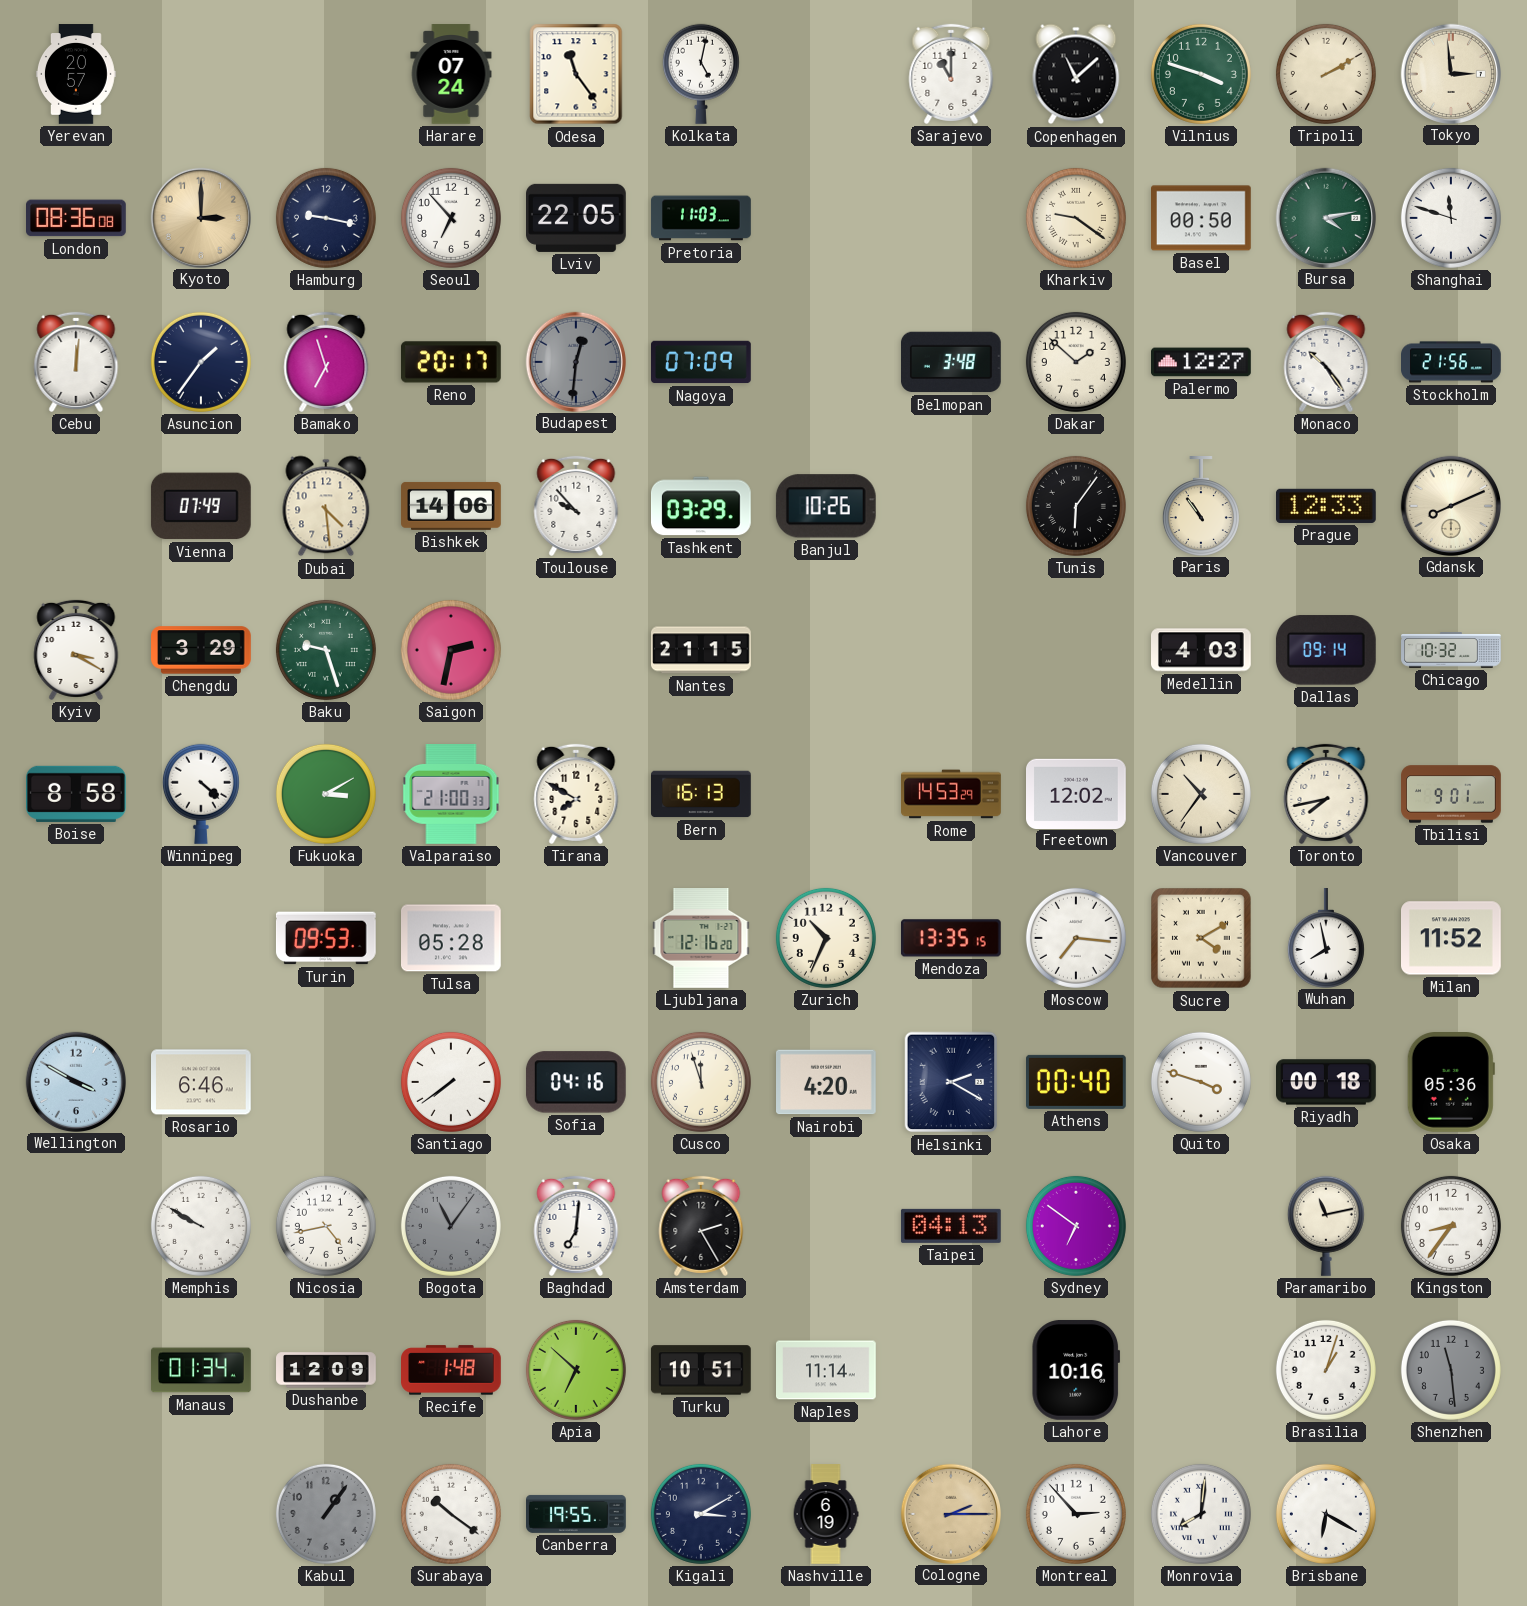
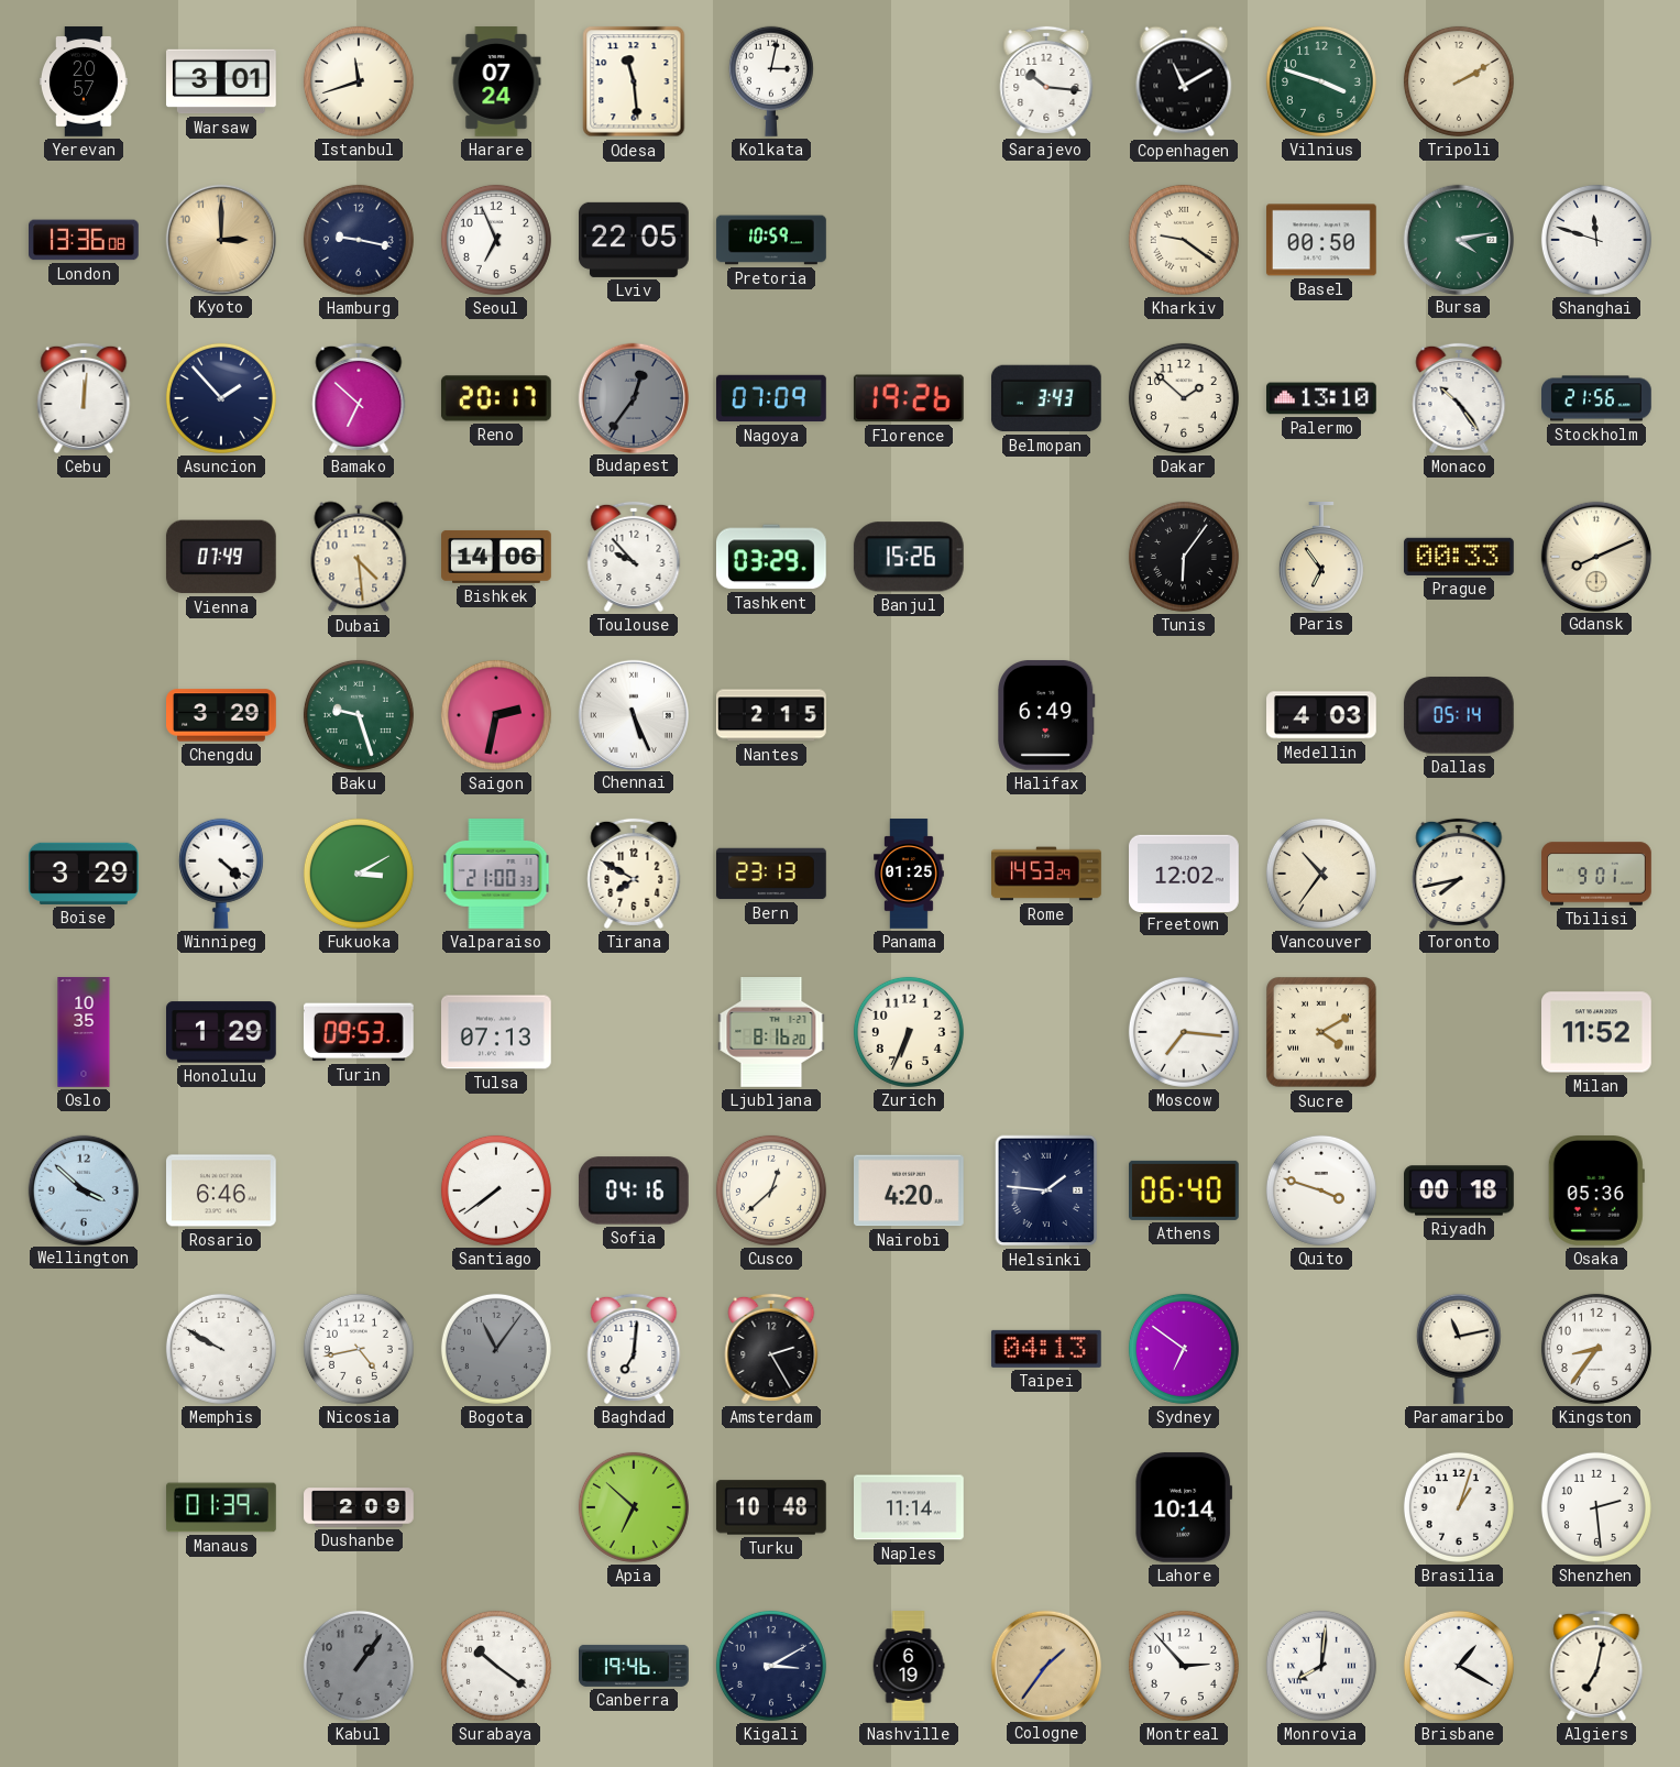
Warsaw: none -> 3:01
Istanbul: none -> 11:42
Odesa: 11:24 -> 11:29
Kolkata: 5:02 -> 3:02
Sarajevo: 11:00 -> 10:16
Copenhagen: 11:08 -> 11:10
Tokyo: 2:59 -> none
London: 08:36 -> 13:36
Seoul: 6:53 -> 6:56
Pretoria: 11:03 -> 10:59
Asuncion: 1:36 -> 1:53
Bamako: 6:57 -> 6:52
Budapest: 12:31 -> 12:36
Florence: none -> 19:26
Belmopan: 3:48 -> 3:43
Palermo: 12:27 -> 13:10
Banjul: 10:26 -> 15:26
Paris: 10:54 -> 6:54
Prague: 12:33 -> 00:33
Kyiv: 3:20 -> none
Chennai: none -> 5:26
Nantes: 21:15 -> 2:15
Halifax: none -> 6:49
Dallas: 09:14 -> 05:14
Chicago: 10:32 -> none
Boise: 8:58 -> 3:29
Bern: 16:13 -> 23:13
Panama: none -> 01:25
Oslo: none -> 10:35
Honolulu: none -> 1:29
Tulsa: 05:28 -> 07:13
Ljubljana: 12:16 -> 8:16
Zurich: 10:34 -> 6:34
Mendoza: 13:35 -> none
Wuhan: 7:58 -> none
Wellington: 3:50 -> 3:52
Cusco: 11:57 -> 12:38
Helsinki: 2:20 -> 1:46
Athens: 00:40 -> 06:40
Manaus: 01:34 -> 01:39
Dushanbe: 12:09 -> 2:09
Recife: 1:48 -> none
Turku: 10:51 -> 10:48
Lahore: 10:16 -> 10:14
Shenzhen: 11:29 -> 2:29
Shenzhen dial: grey -> white
Canberra: 19:55 -> 19:46
Cologne: 2:15 -> 1:36
Brisbane: 6:20 -> 1:20
Algiers: none -> 7:02
